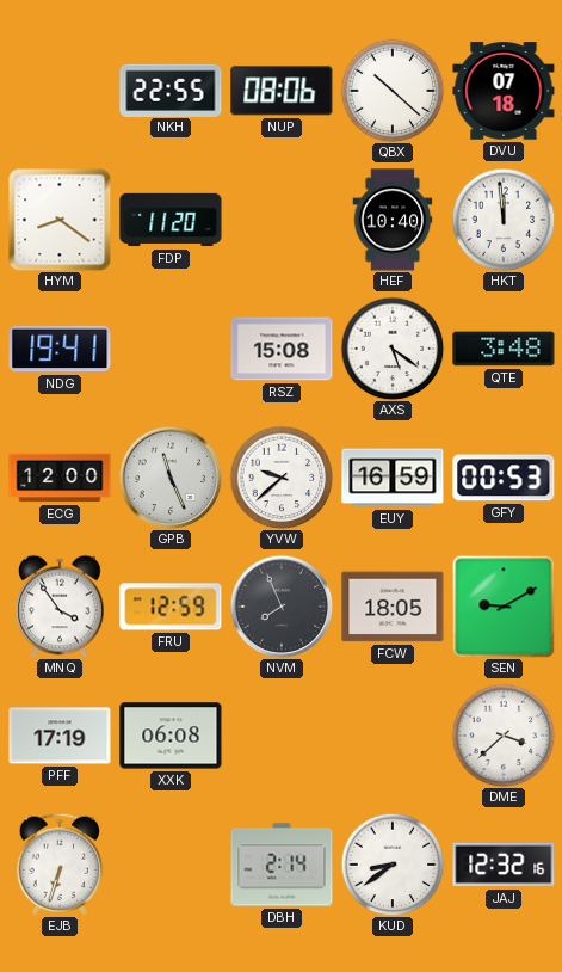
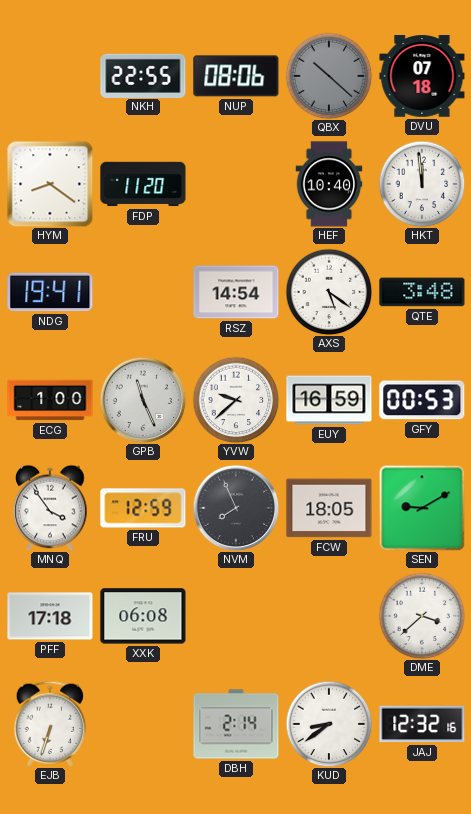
QBX dial: white -> grey
RSZ: 15:08 -> 14:54
ECG: 12:00 -> 1:00
PFF: 17:19 -> 17:18
